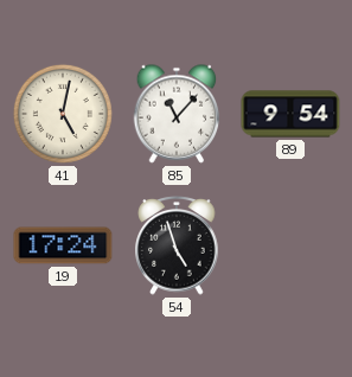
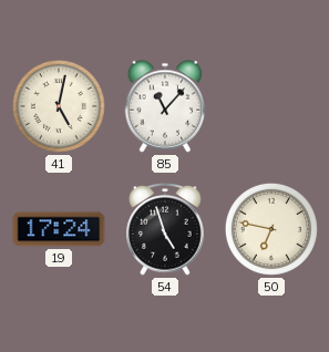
89: 9:54 -> none
50: none -> 6:47
